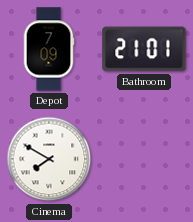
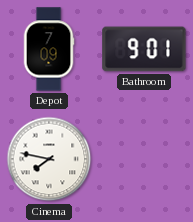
Bathroom: 21:01 -> 9:01
Cinema: 7:50 -> 7:47
